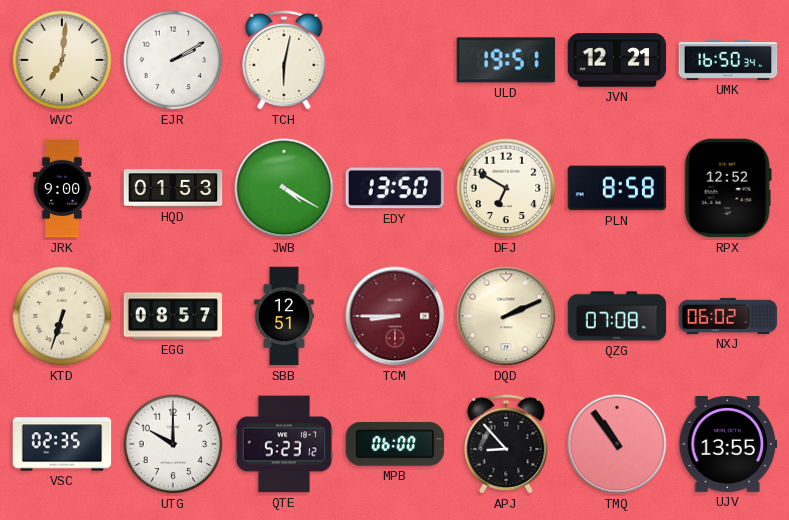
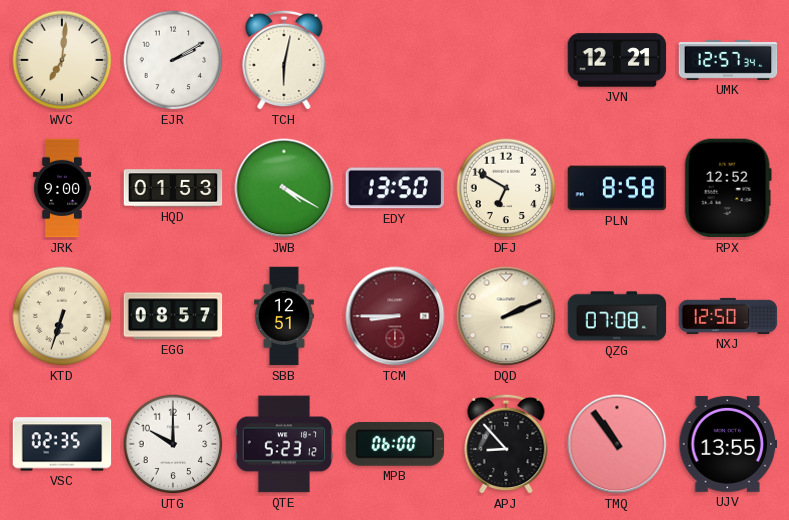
ULD: 19:51 -> none
UMK: 16:50 -> 12:57
NXJ: 06:02 -> 12:50
